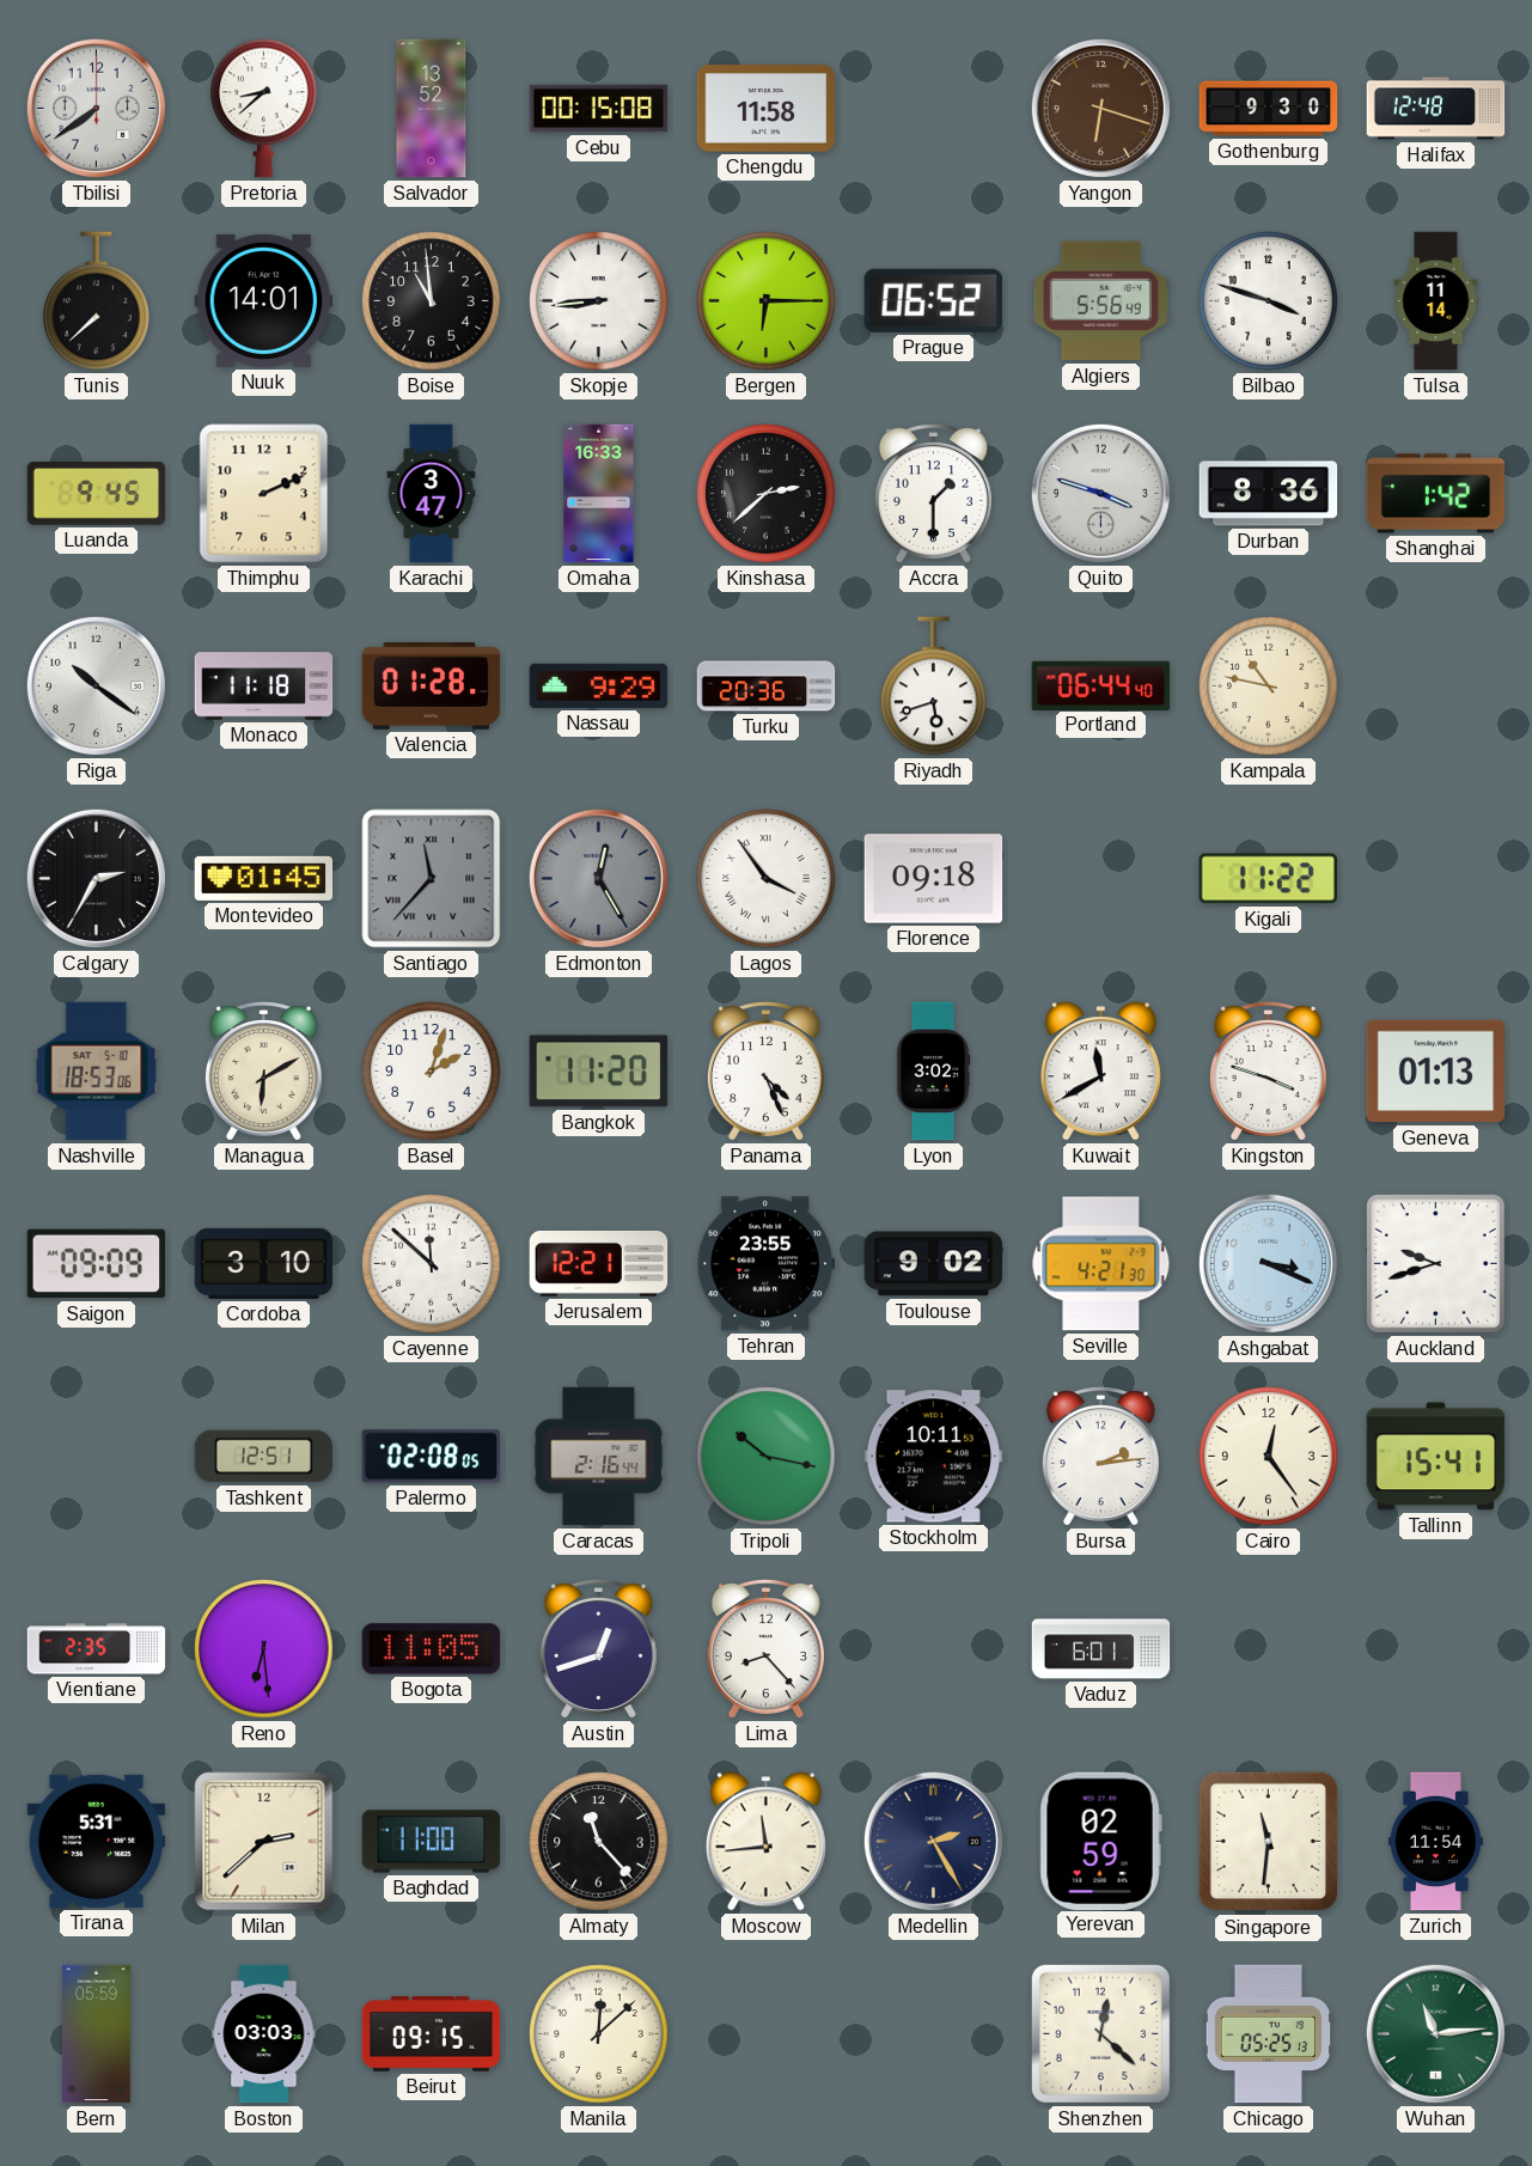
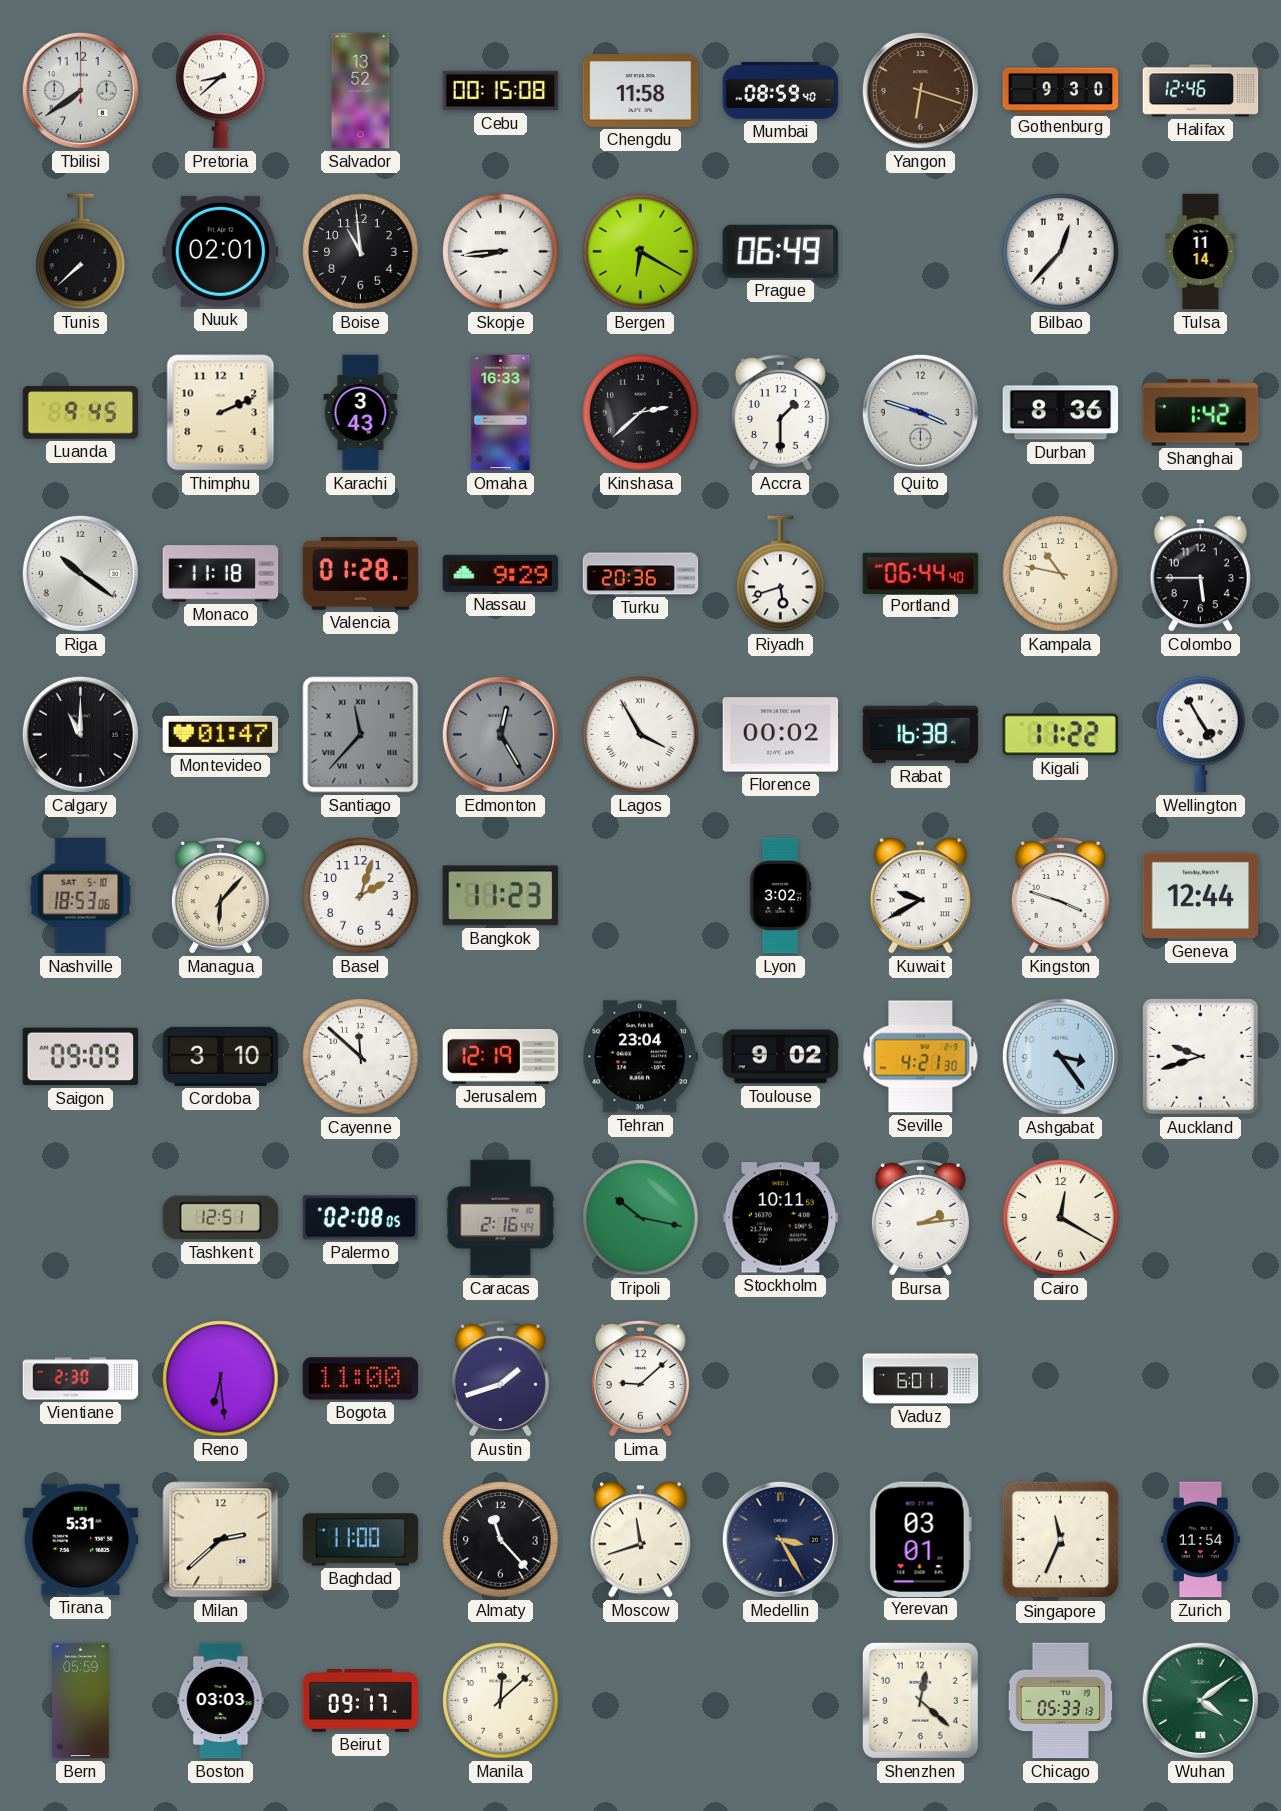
Mumbai: none -> 08:59
Halifax: 12:48 -> 12:46
Nuuk: 14:01 -> 02:01
Bergen: 6:15 -> 6:20
Prague: 06:52 -> 06:49
Algiers: 5:56 -> none
Bilbao: 3:48 -> 12:37
Karachi: 3:47 -> 3:43
Colombo: none -> 5:45
Calgary: 2:35 -> 11:00
Montevideo: 01:45 -> 01:47
Lagos: 3:54 -> 3:55
Florence: 09:18 -> 00:02
Rabat: none -> 16:38
Wellington: none -> 4:55
Managua: 6:10 -> 6:07
Bangkok: 11:20 -> 11:23
Panama: 4:26 -> none
Kuwait: 11:40 -> 9:40
Geneva: 01:13 -> 12:44
Jerusalem: 12:21 -> 12:19
Tehran: 23:55 -> 23:04
Ashgabat: 3:19 -> 3:24
Cairo: 12:24 -> 12:20
Tallinn: 15:41 -> none
Vientiane: 2:35 -> 2:30
Bogota: 11:05 -> 11:00
Austin: 12:42 -> 1:42
Lima: 8:23 -> 9:08
Moscow: 11:44 -> 11:42
Medellin: 2:25 -> 3:25
Yerevan: 02:59 -> 03:01
Singapore: 11:31 -> 11:34
Beirut: 09:15 -> 09:17
Chicago: 05:25 -> 05:33
Wuhan: 11:14 -> 4:09
